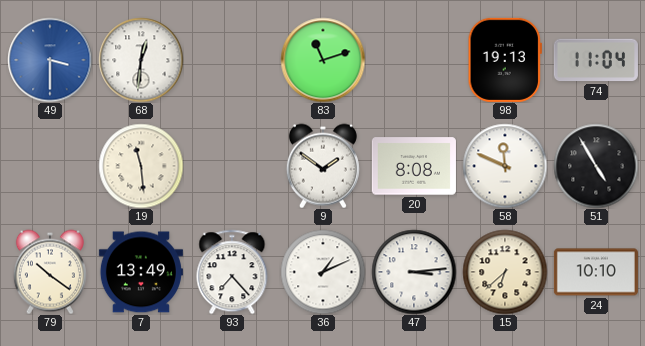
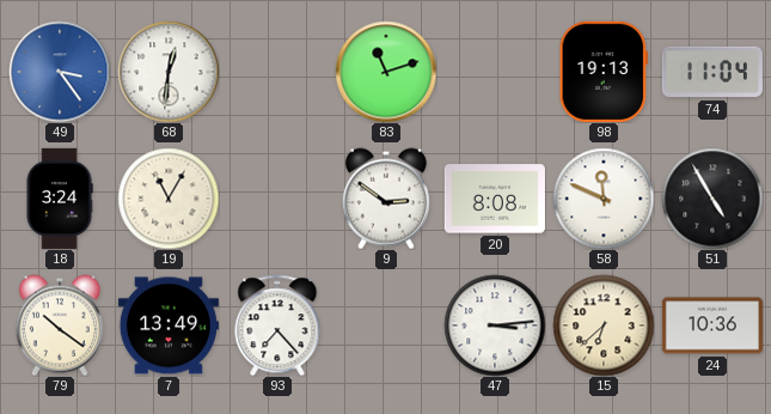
49: 3:30 -> 3:24
18: none -> 3:24
19: 11:29 -> 11:05
9: 1:51 -> 2:51
36: 1:11 -> none
24: 10:10 -> 10:36
